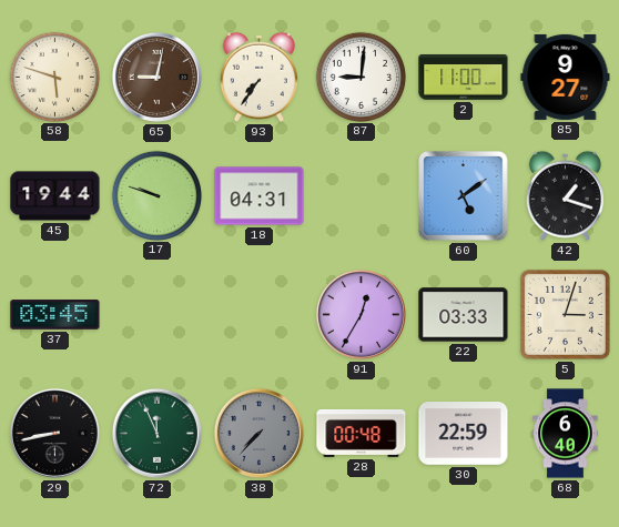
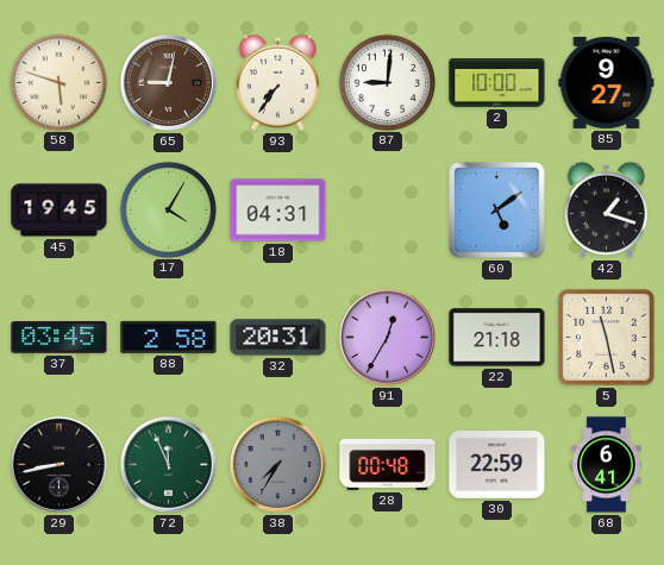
2: 11:00 -> 10:00
45: 19:44 -> 19:45
17: 9:48 -> 4:05
88: none -> 2:58
32: none -> 20:31
22: 03:33 -> 21:18
5: 3:03 -> 11:28
38: 7:37 -> 7:35
68: 6:40 -> 6:41
